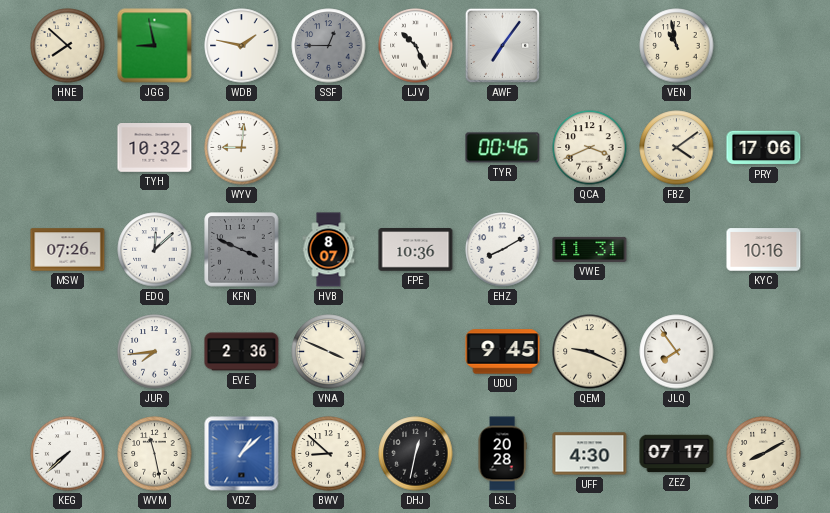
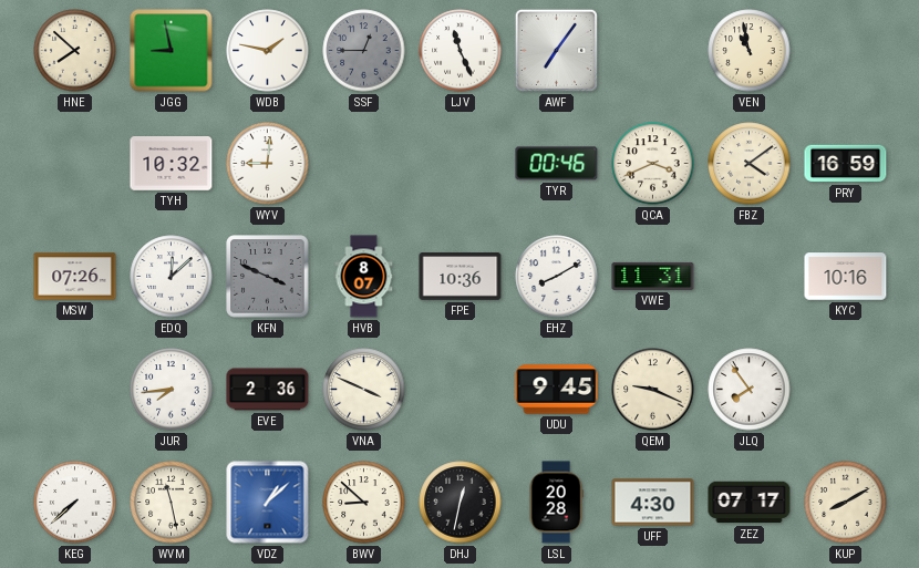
LJV: 10:26 -> 11:26
PRY: 17:06 -> 16:59
